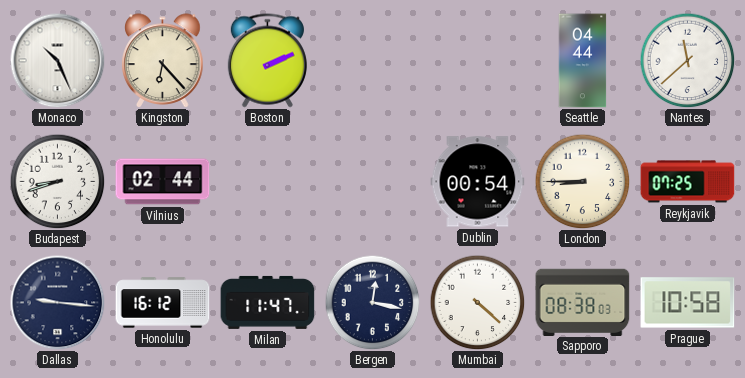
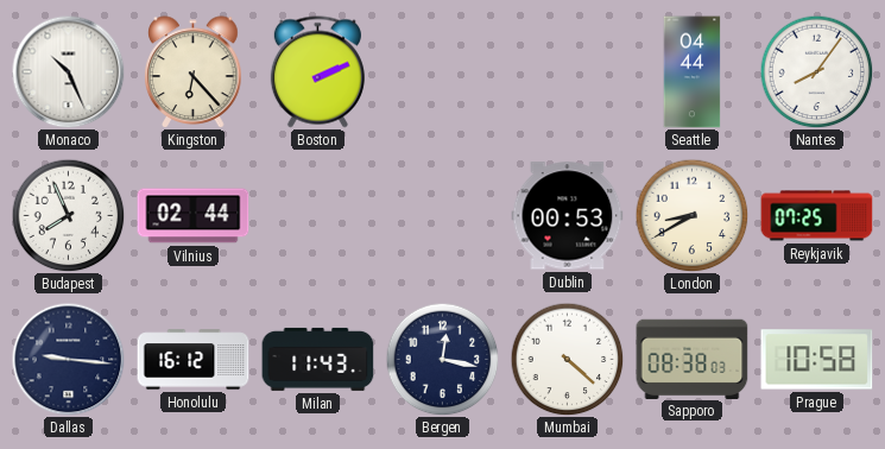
Nantes: 11:38 -> 8:06
Budapest: 8:42 -> 7:56
Dublin: 00:54 -> 00:53
London: 8:45 -> 8:40
Milan: 11:47 -> 11:43
